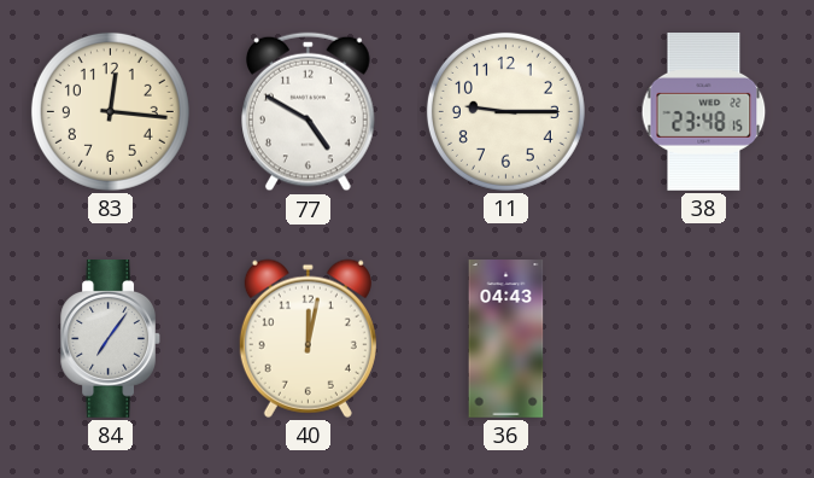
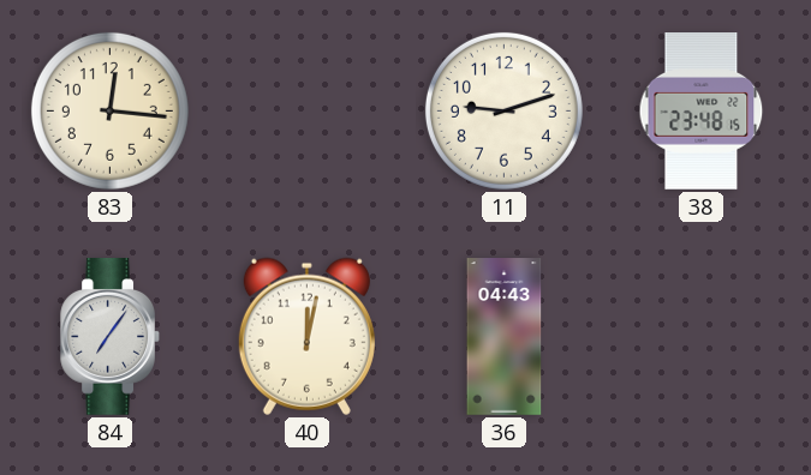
77: 4:50 -> none
11: 9:15 -> 9:12
